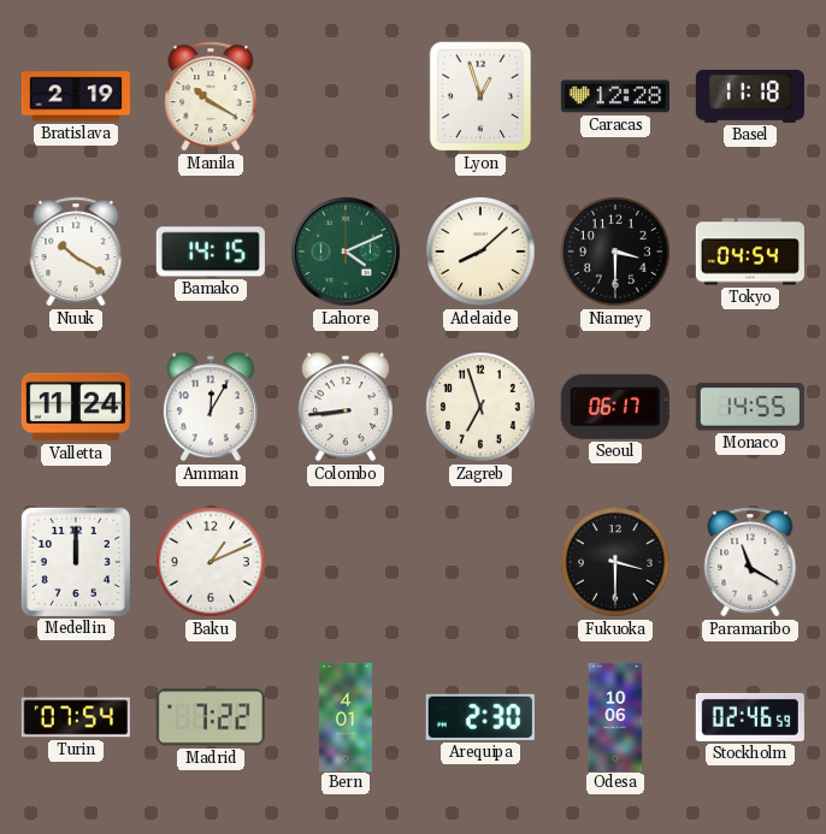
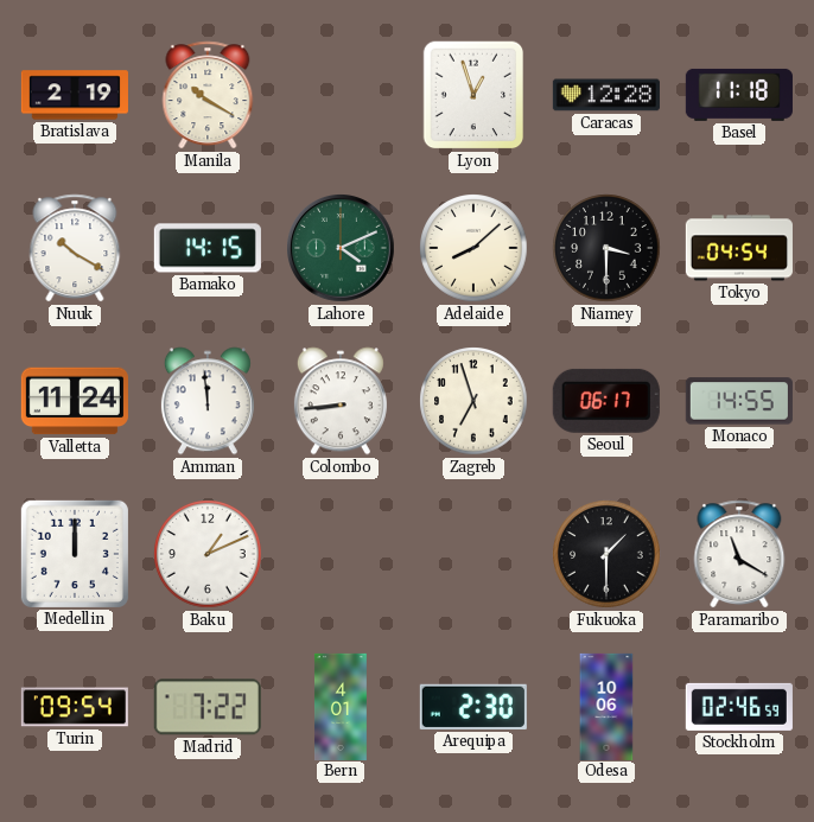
Amman: 12:05 -> 11:59
Fukuoka: 3:30 -> 1:30
Turin: 07:54 -> 09:54
